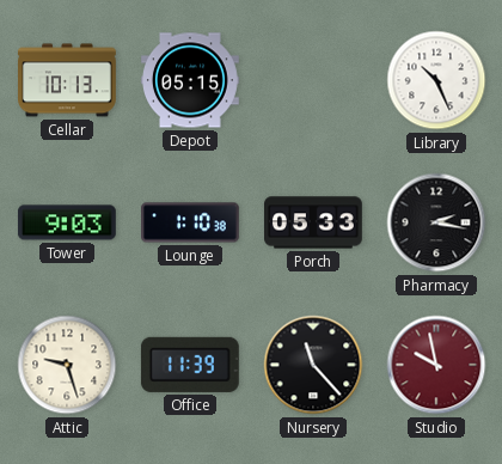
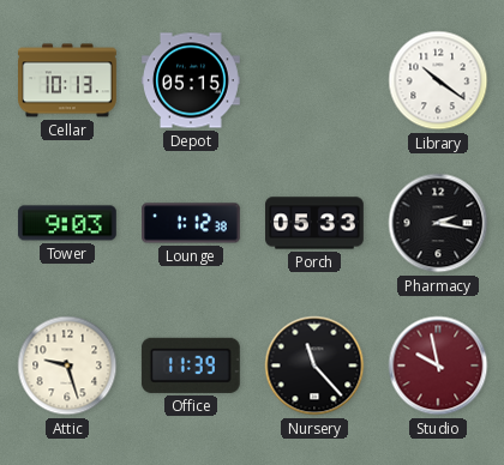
Library: 10:26 -> 10:21
Lounge: 1:10 -> 1:12
